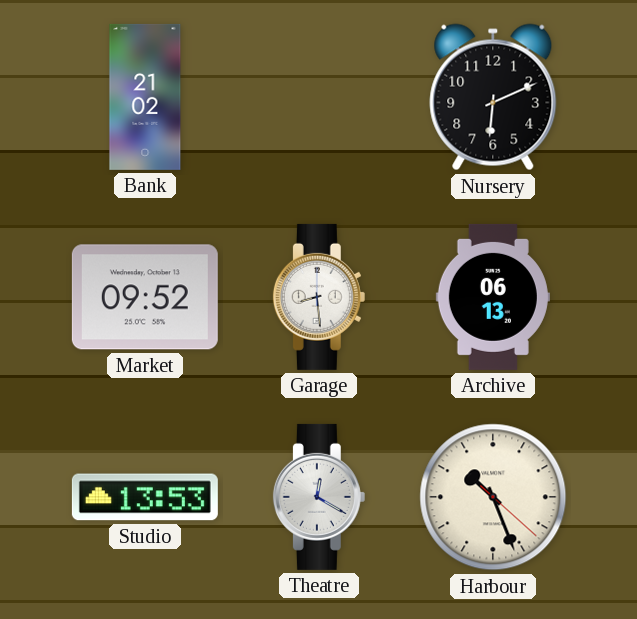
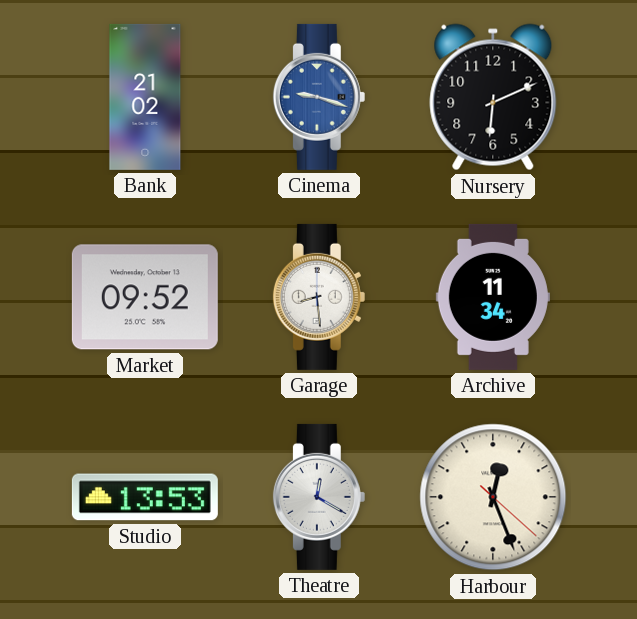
Cinema: none -> 9:18
Archive: 06:13 -> 11:34
Harbour: 10:26 -> 12:26
